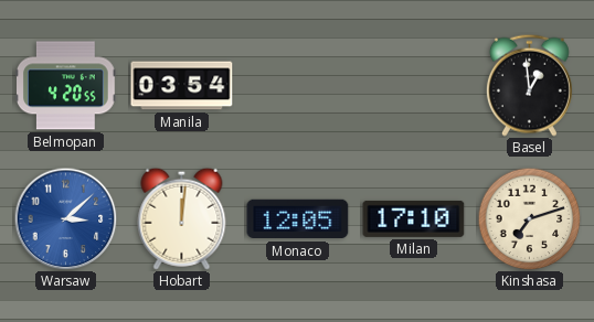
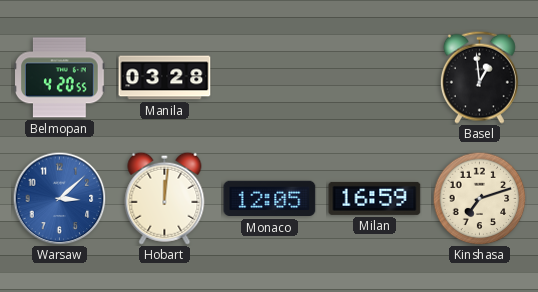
Manila: 03:54 -> 03:28
Milan: 17:10 -> 16:59
